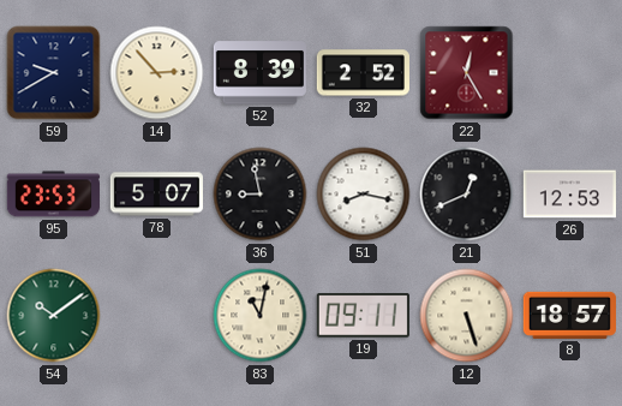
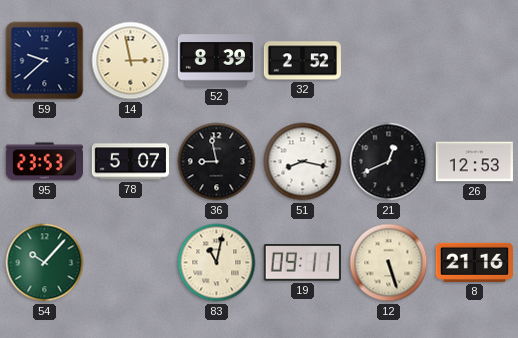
59: 9:40 -> 9:38
14: 2:53 -> 2:58
22: 12:25 -> none
54: 10:09 -> 10:07
8: 18:57 -> 21:16
